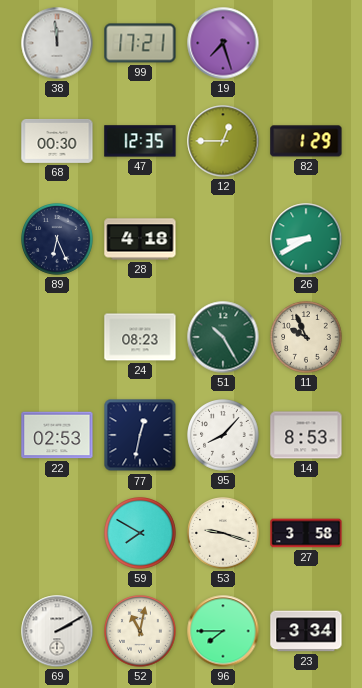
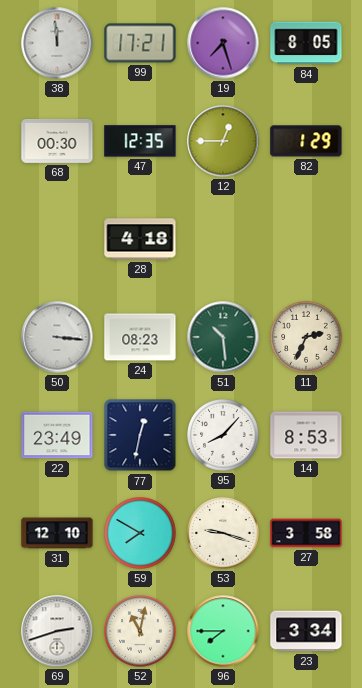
84: none -> 8:05
89: 6:26 -> none
26: 8:40 -> none
50: none -> 3:16
51: 10:25 -> 10:29
11: 9:56 -> 2:34
22: 02:53 -> 23:49
31: none -> 12:10
69: 2:10 -> 2:42
